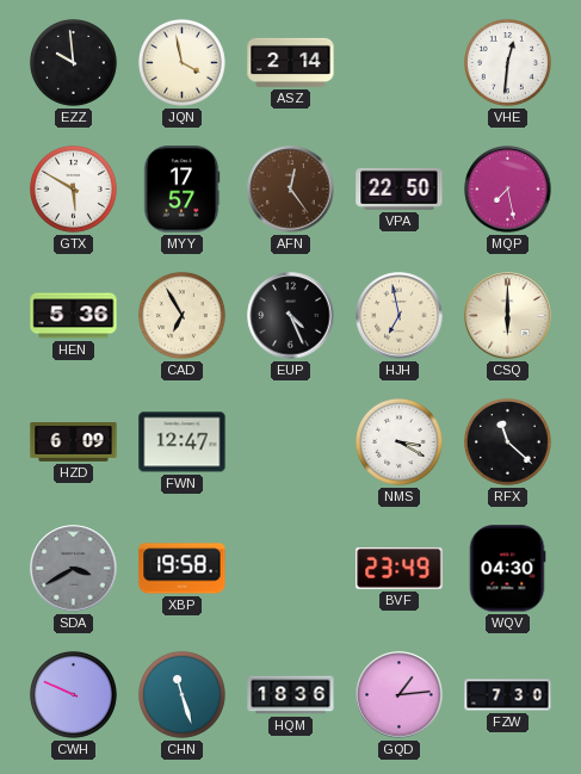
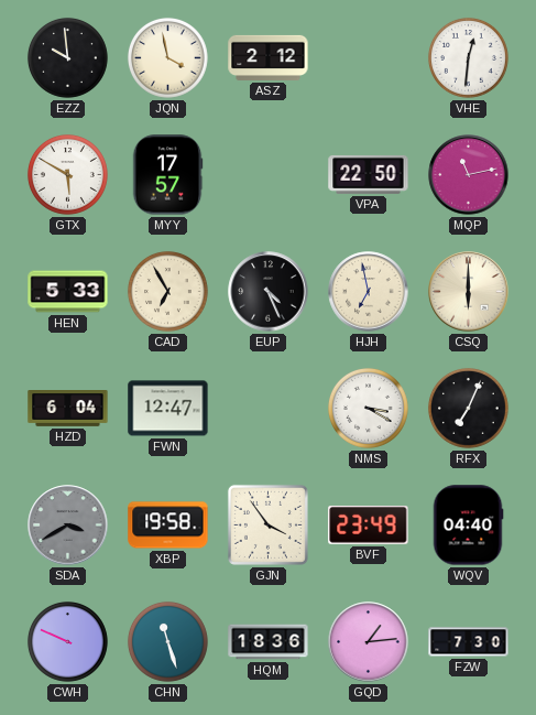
ASZ: 2:14 -> 2:12
AFN: 12:24 -> none
MQP: 7:28 -> 11:13
HEN: 5:36 -> 5:33
HZD: 6:09 -> 6:04
RFX: 11:22 -> 7:04
GJN: none -> 3:54
WQV: 04:30 -> 04:40
